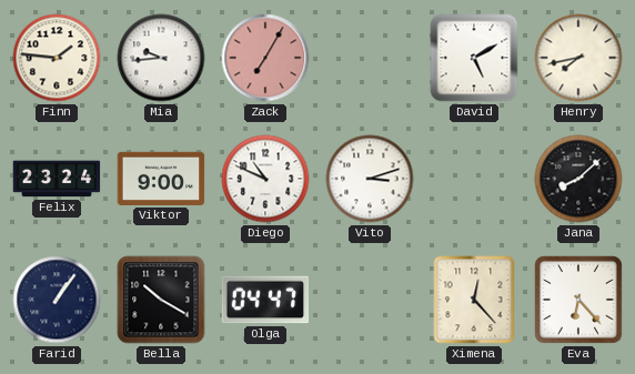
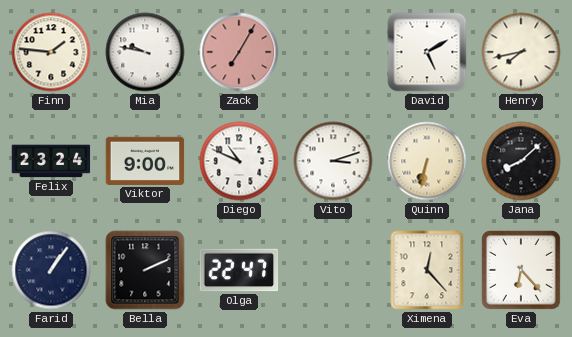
Mia: 9:44 -> 9:47
Quinn: none -> 6:32
Bella: 10:20 -> 2:11
Olga: 04:47 -> 22:47
